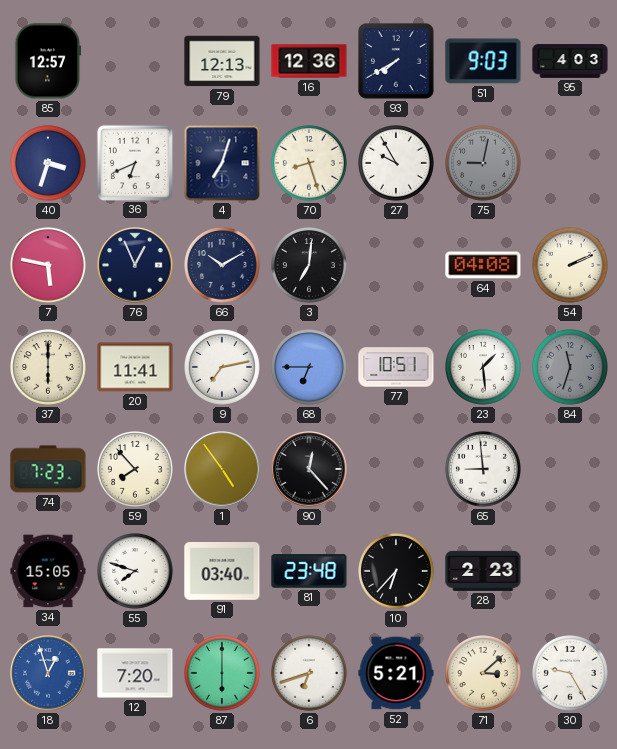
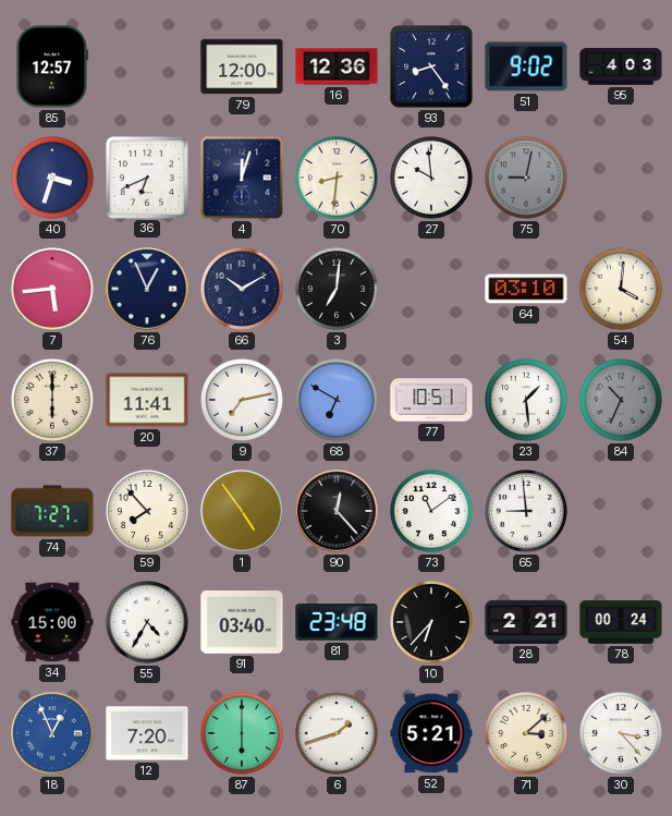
79: 12:13 -> 12:00
93: 7:40 -> 8:24
51: 9:03 -> 9:02
4: 7:03 -> 12:03
70: 8:27 -> 8:31
27: 9:55 -> 9:59
7: 5:47 -> 5:44
64: 04:08 -> 03:10
54: 2:11 -> 4:01
68: 6:45 -> 6:50
84: 11:33 -> 10:34
74: 7:23 -> 7:27
73: none -> 11:09
34: 15:05 -> 15:00
55: 7:48 -> 4:35
28: 2:23 -> 2:21
78: none -> 00:24
18: 12:57 -> 12:56
6: 6:42 -> 1:42
30: 9:25 -> 3:23
